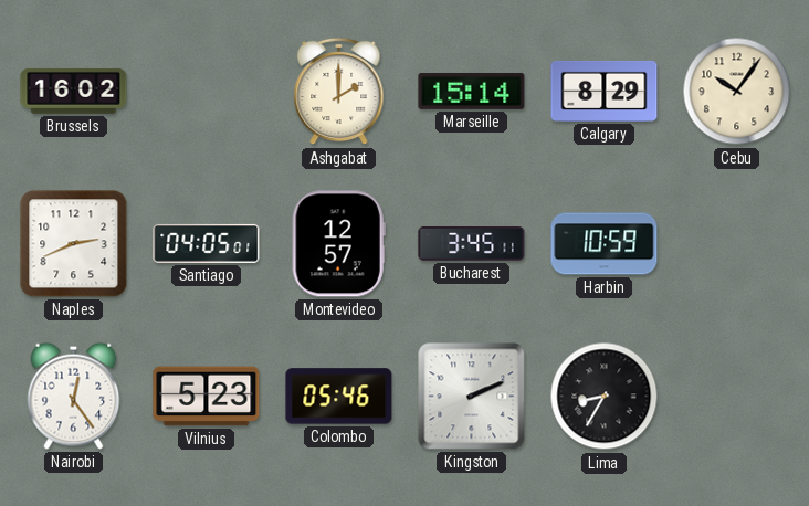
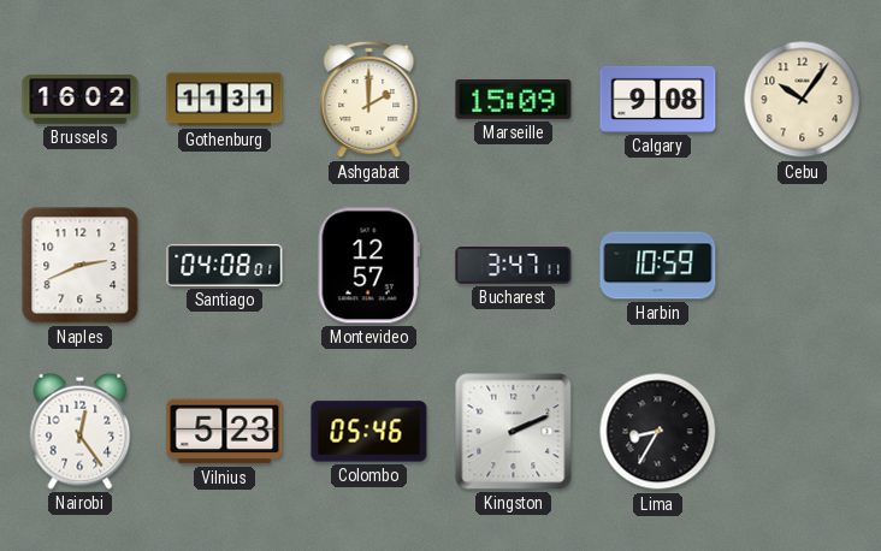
Gothenburg: none -> 11:31
Marseille: 15:14 -> 15:09
Calgary: 8:29 -> 9:08
Santiago: 04:05 -> 04:08
Bucharest: 3:45 -> 3:47
